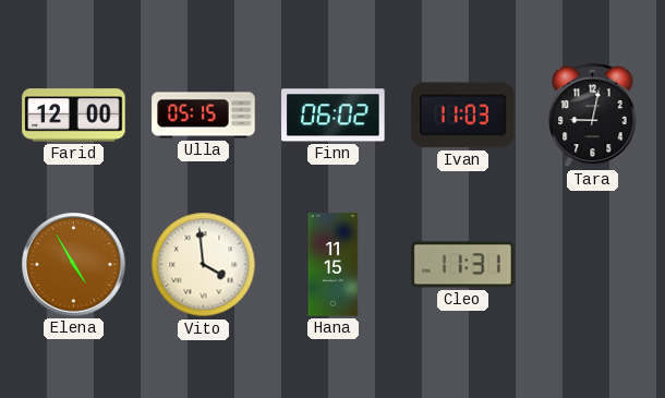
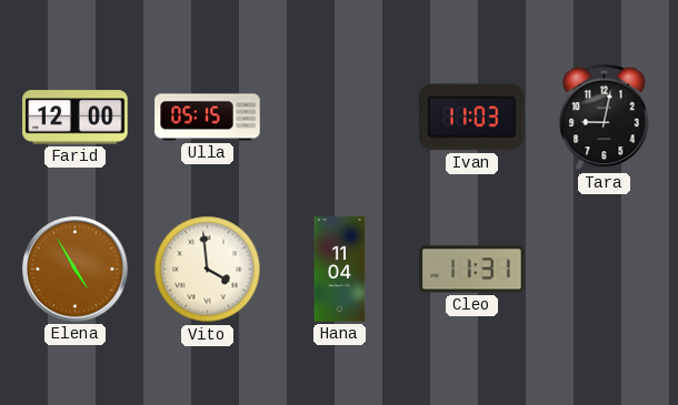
Finn: 06:02 -> none
Hana: 11:15 -> 11:04
